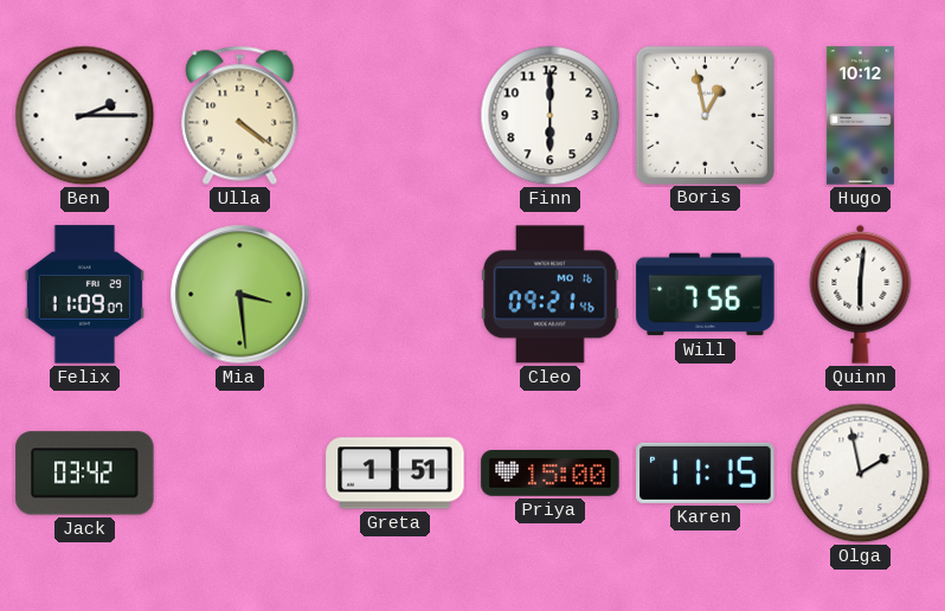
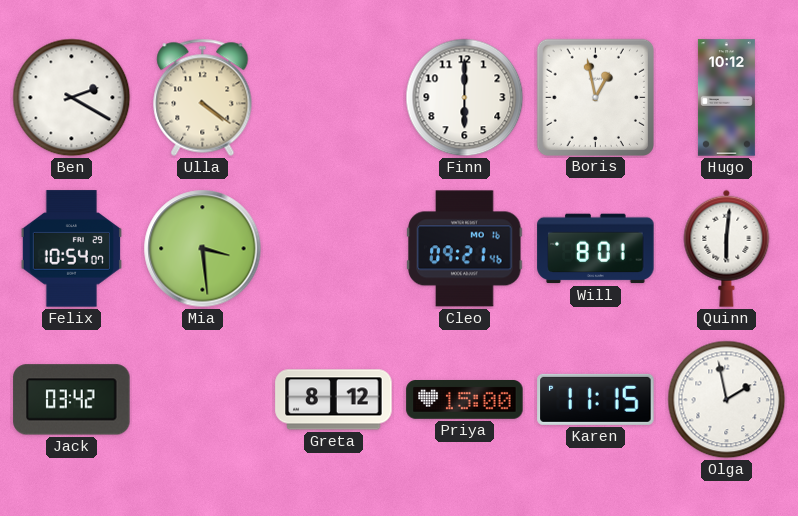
Ben: 2:15 -> 2:20
Felix: 11:09 -> 10:54
Will: 7:56 -> 8:01
Greta: 1:51 -> 8:12
